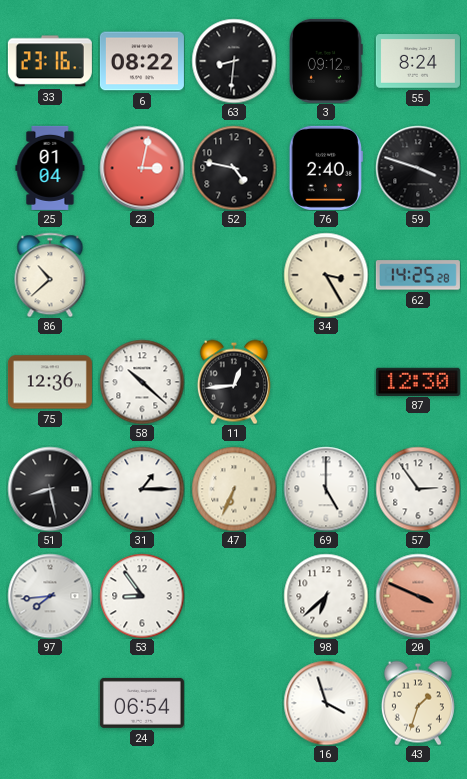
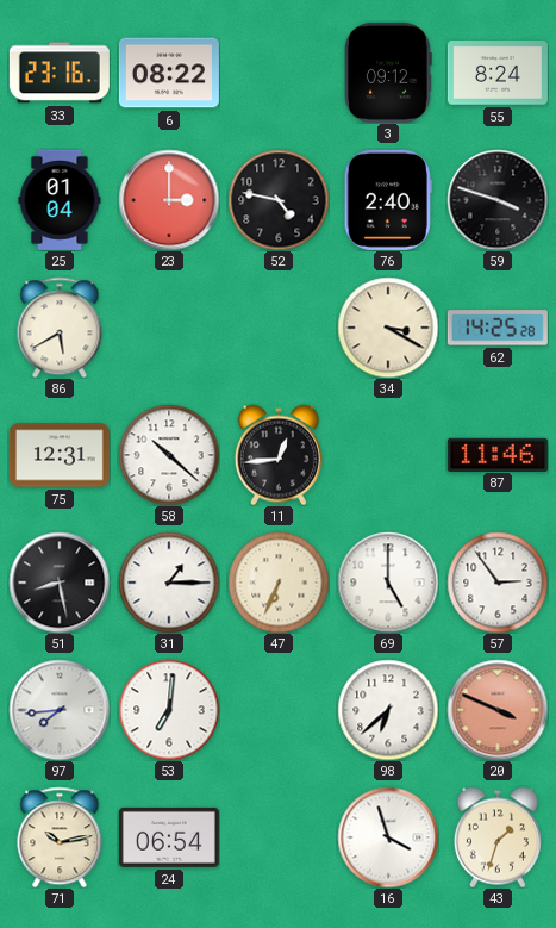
63: 8:31 -> none
23: 3:02 -> 3:00
86: 10:38 -> 5:40
34: 3:25 -> 3:20
75: 12:36 -> 12:31
87: 12:30 -> 11:46
53: 8:54 -> 7:01
71: none -> 10:13
